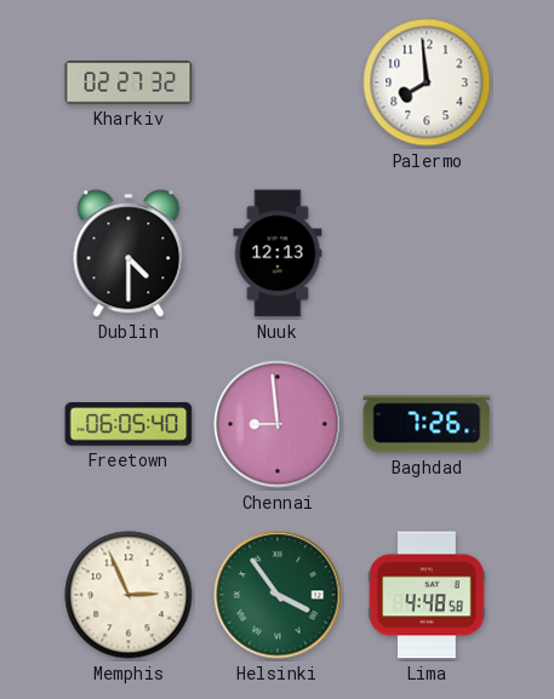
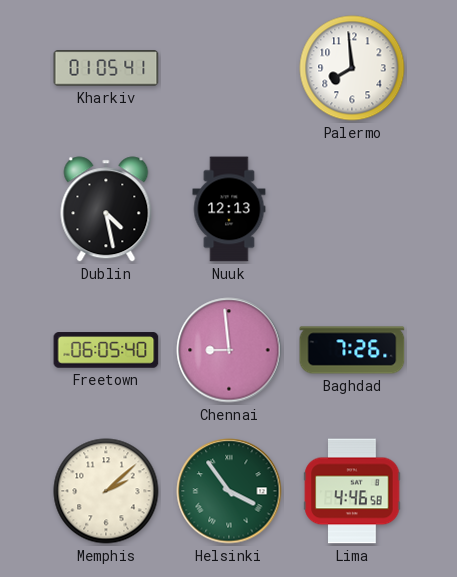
Kharkiv: 02:27 -> 01:05
Dublin: 4:30 -> 4:28
Memphis: 2:56 -> 2:08
Lima: 4:48 -> 4:46
